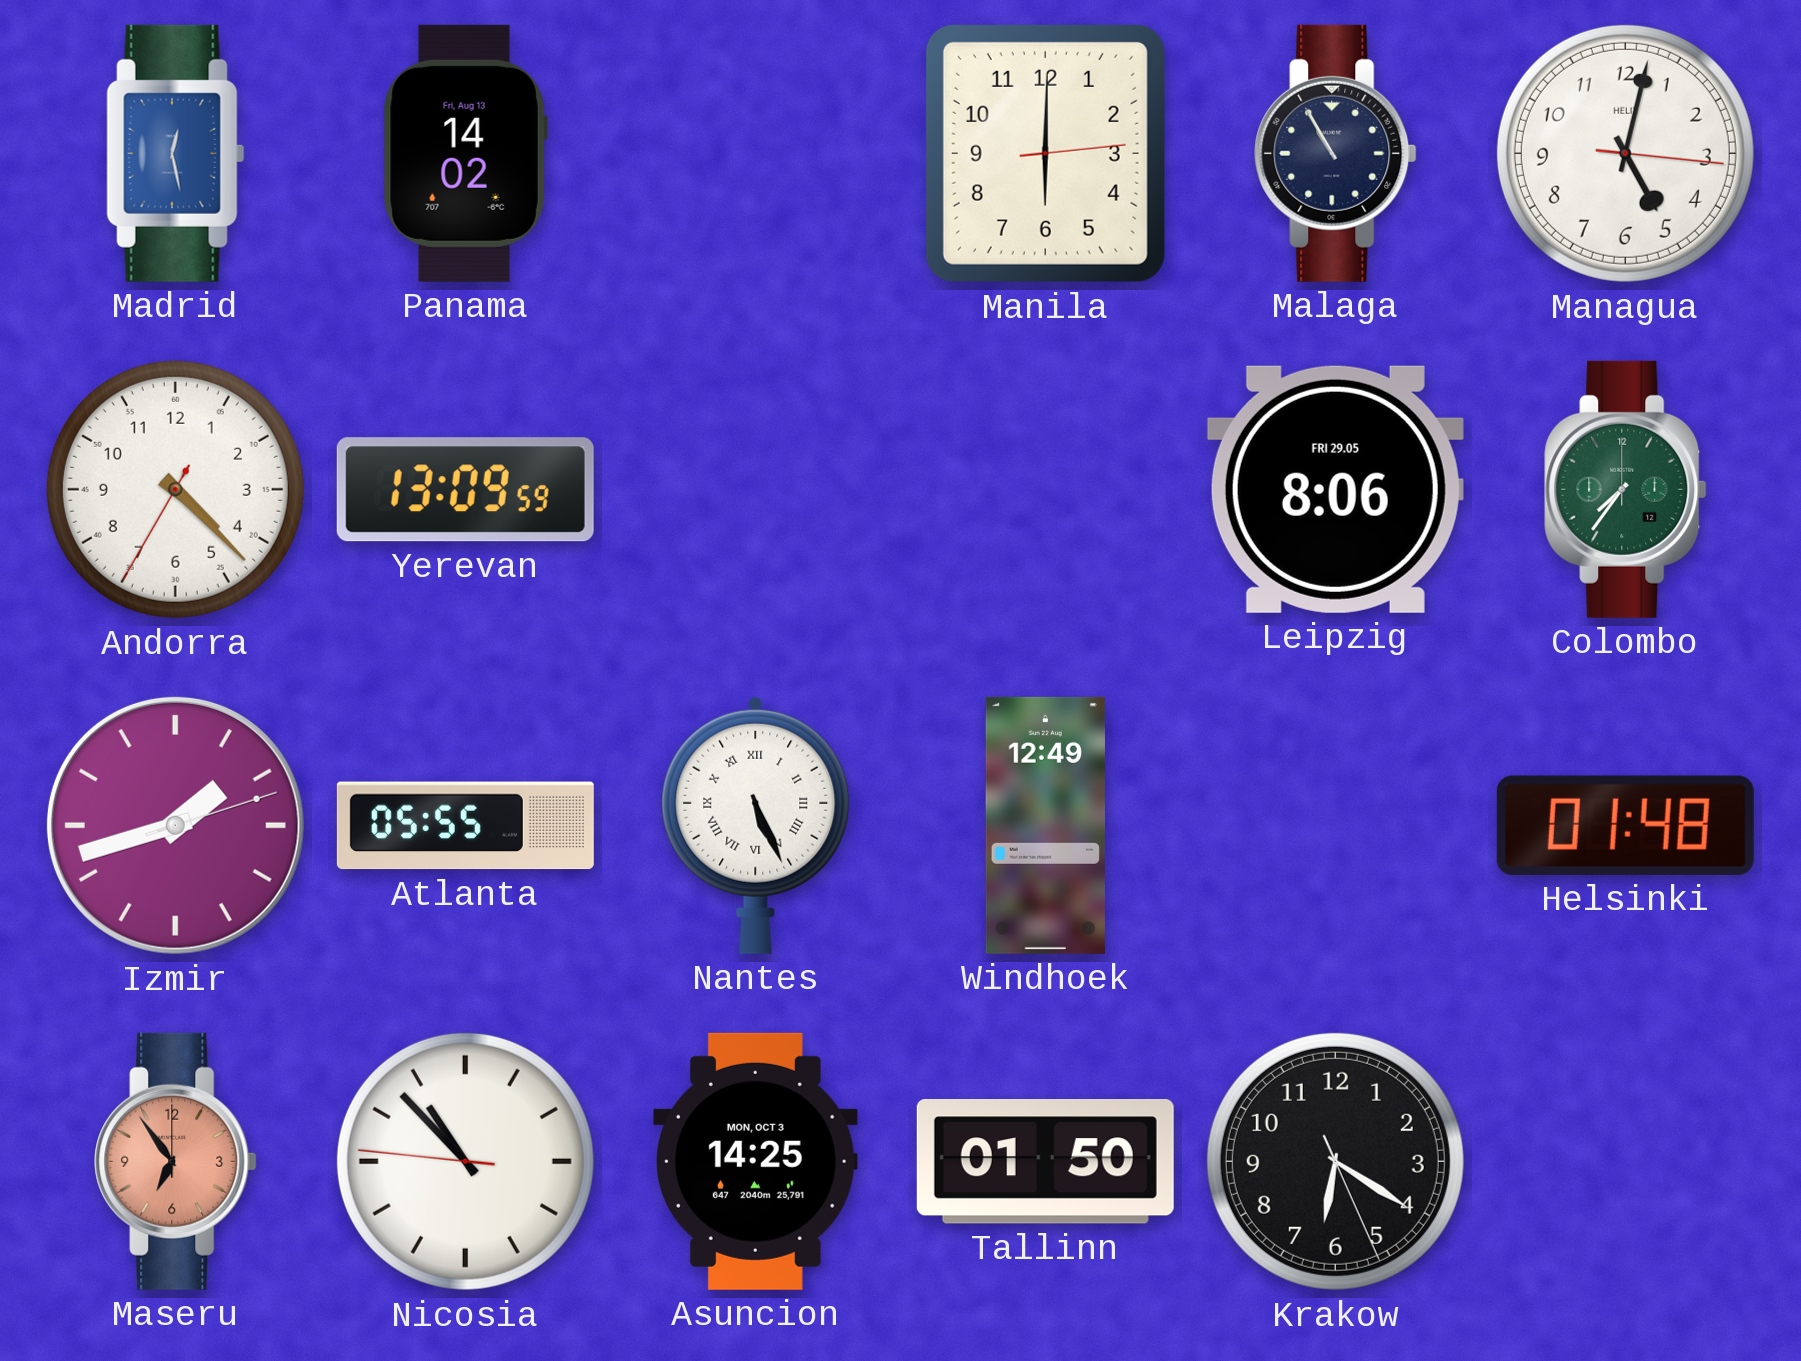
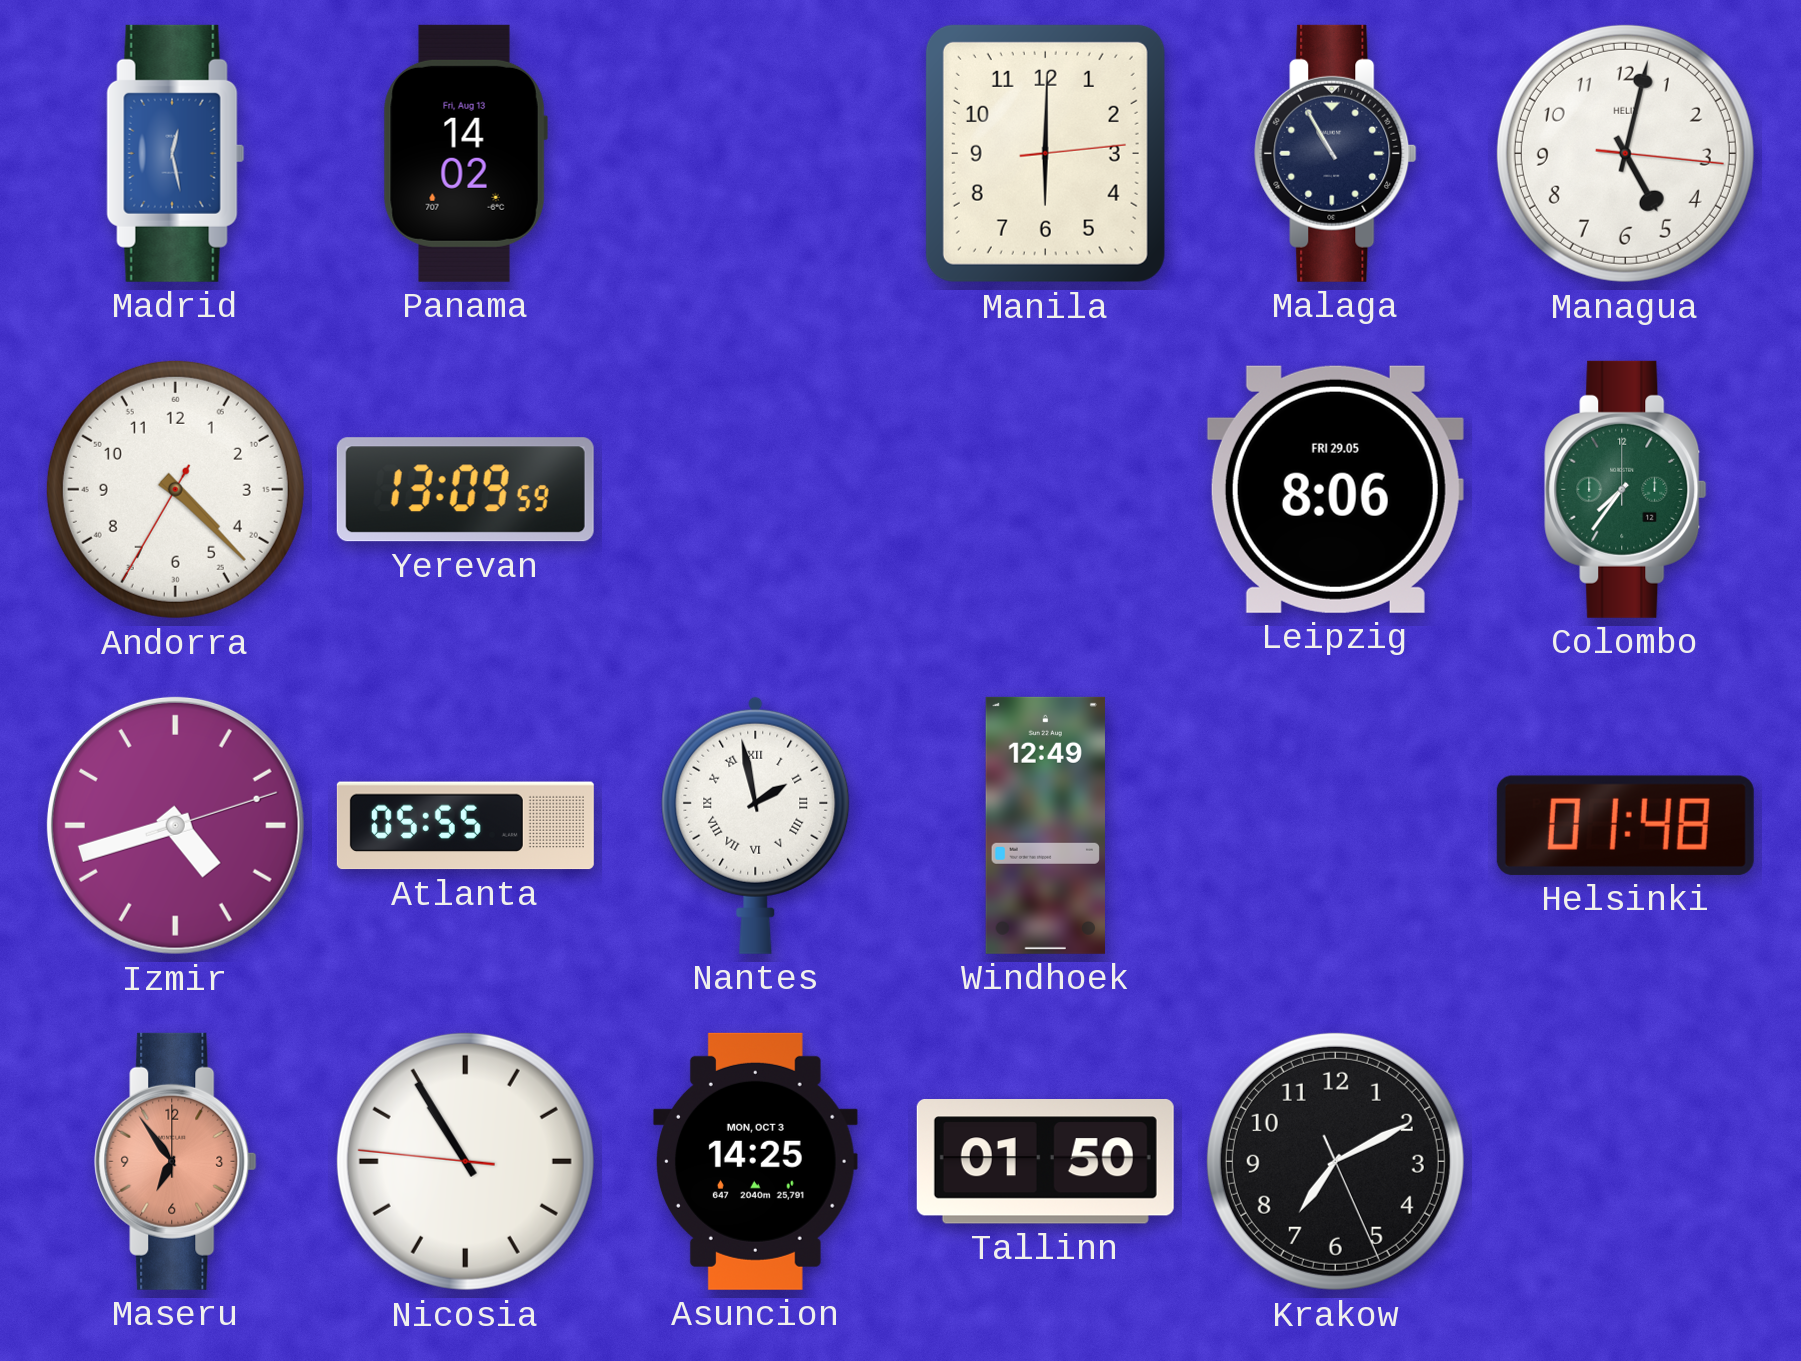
Izmir: 1:42 -> 4:42
Nantes: 5:26 -> 1:58
Nicosia: 10:52 -> 10:54
Krakow: 6:20 -> 7:10
